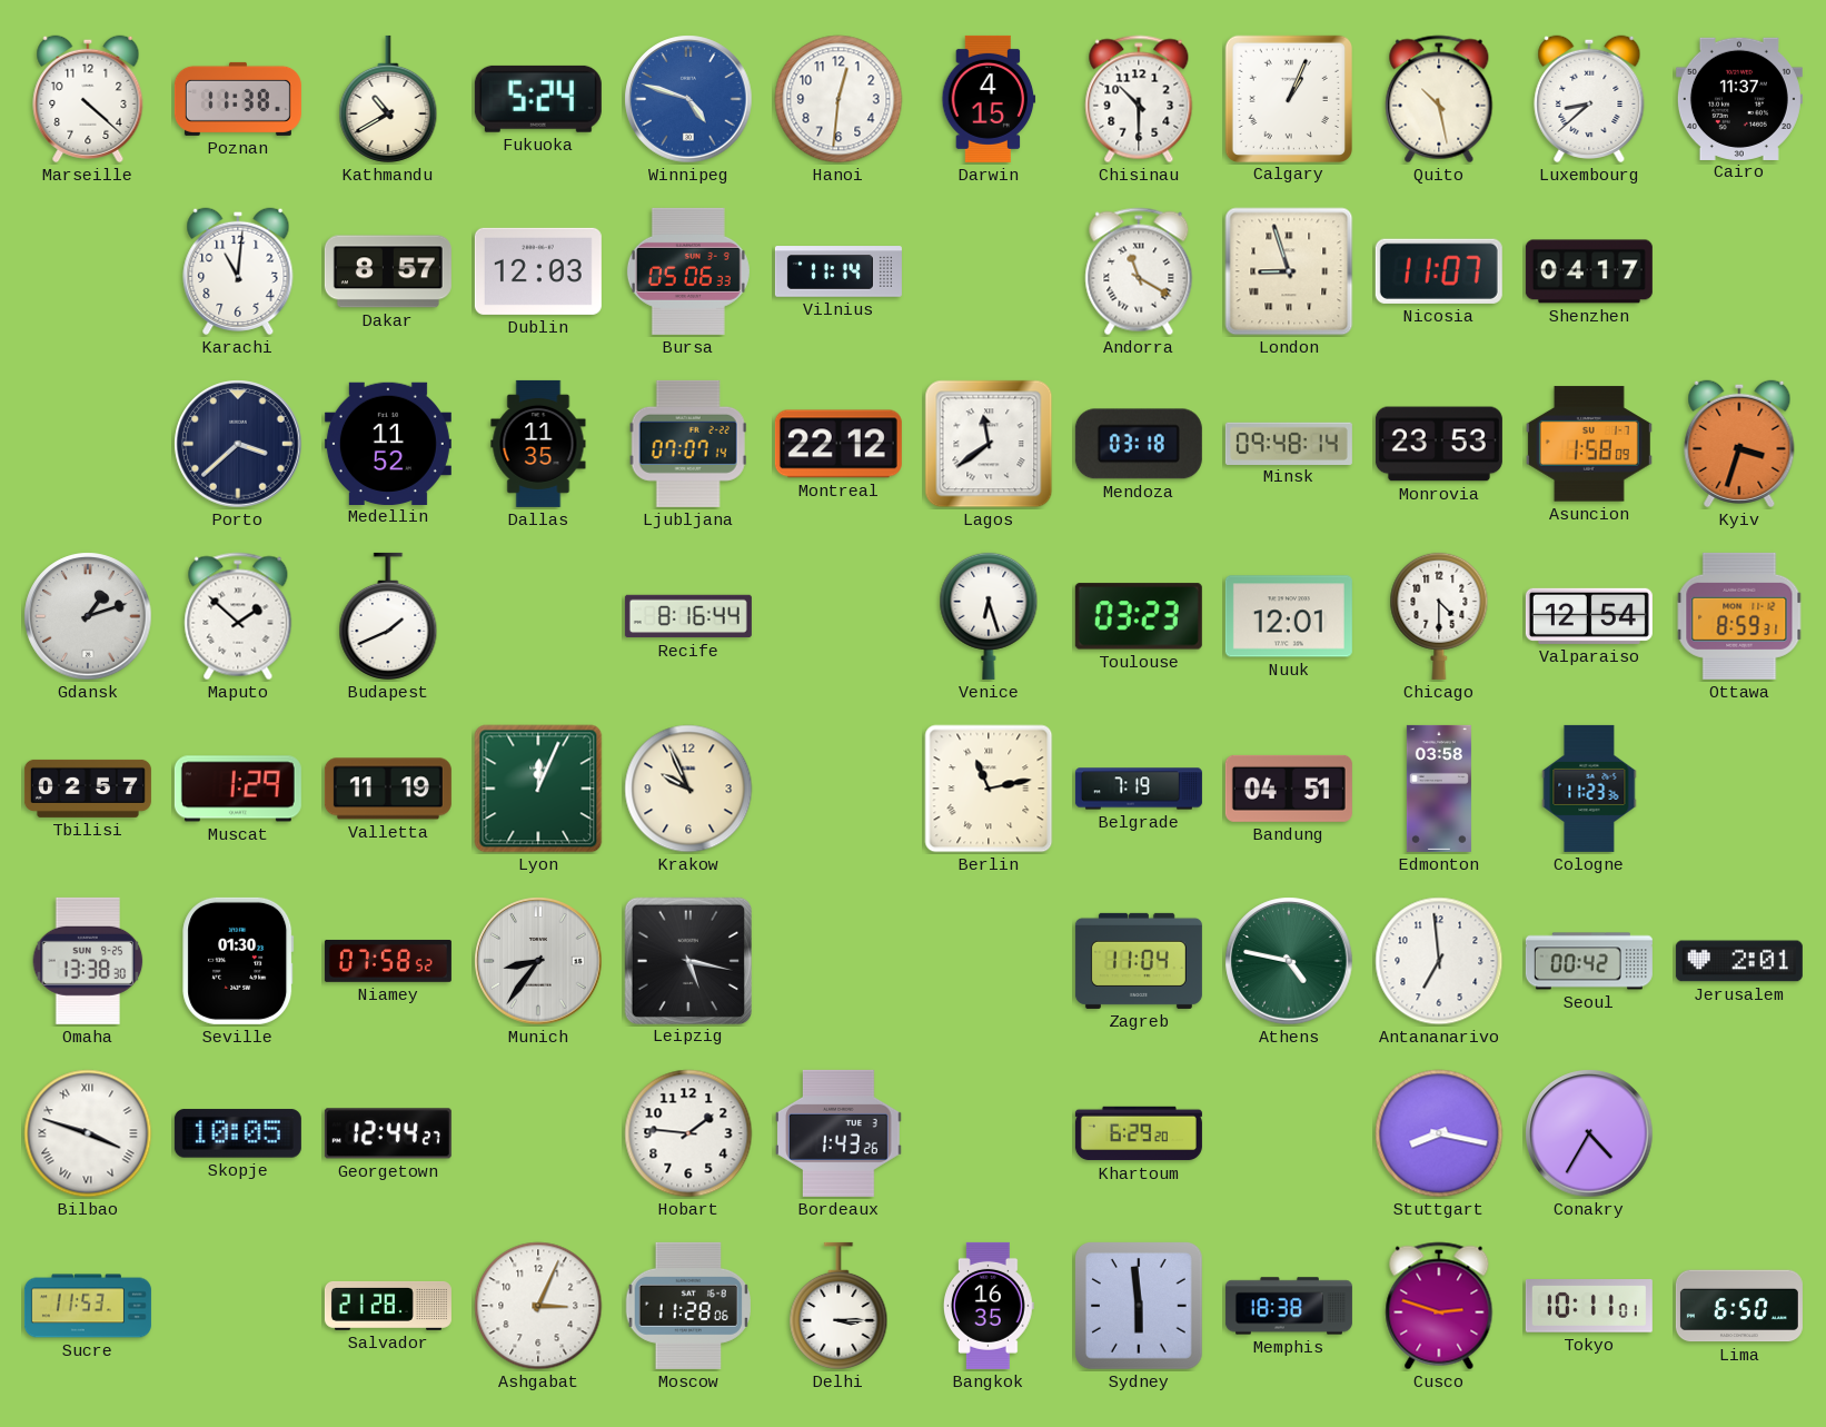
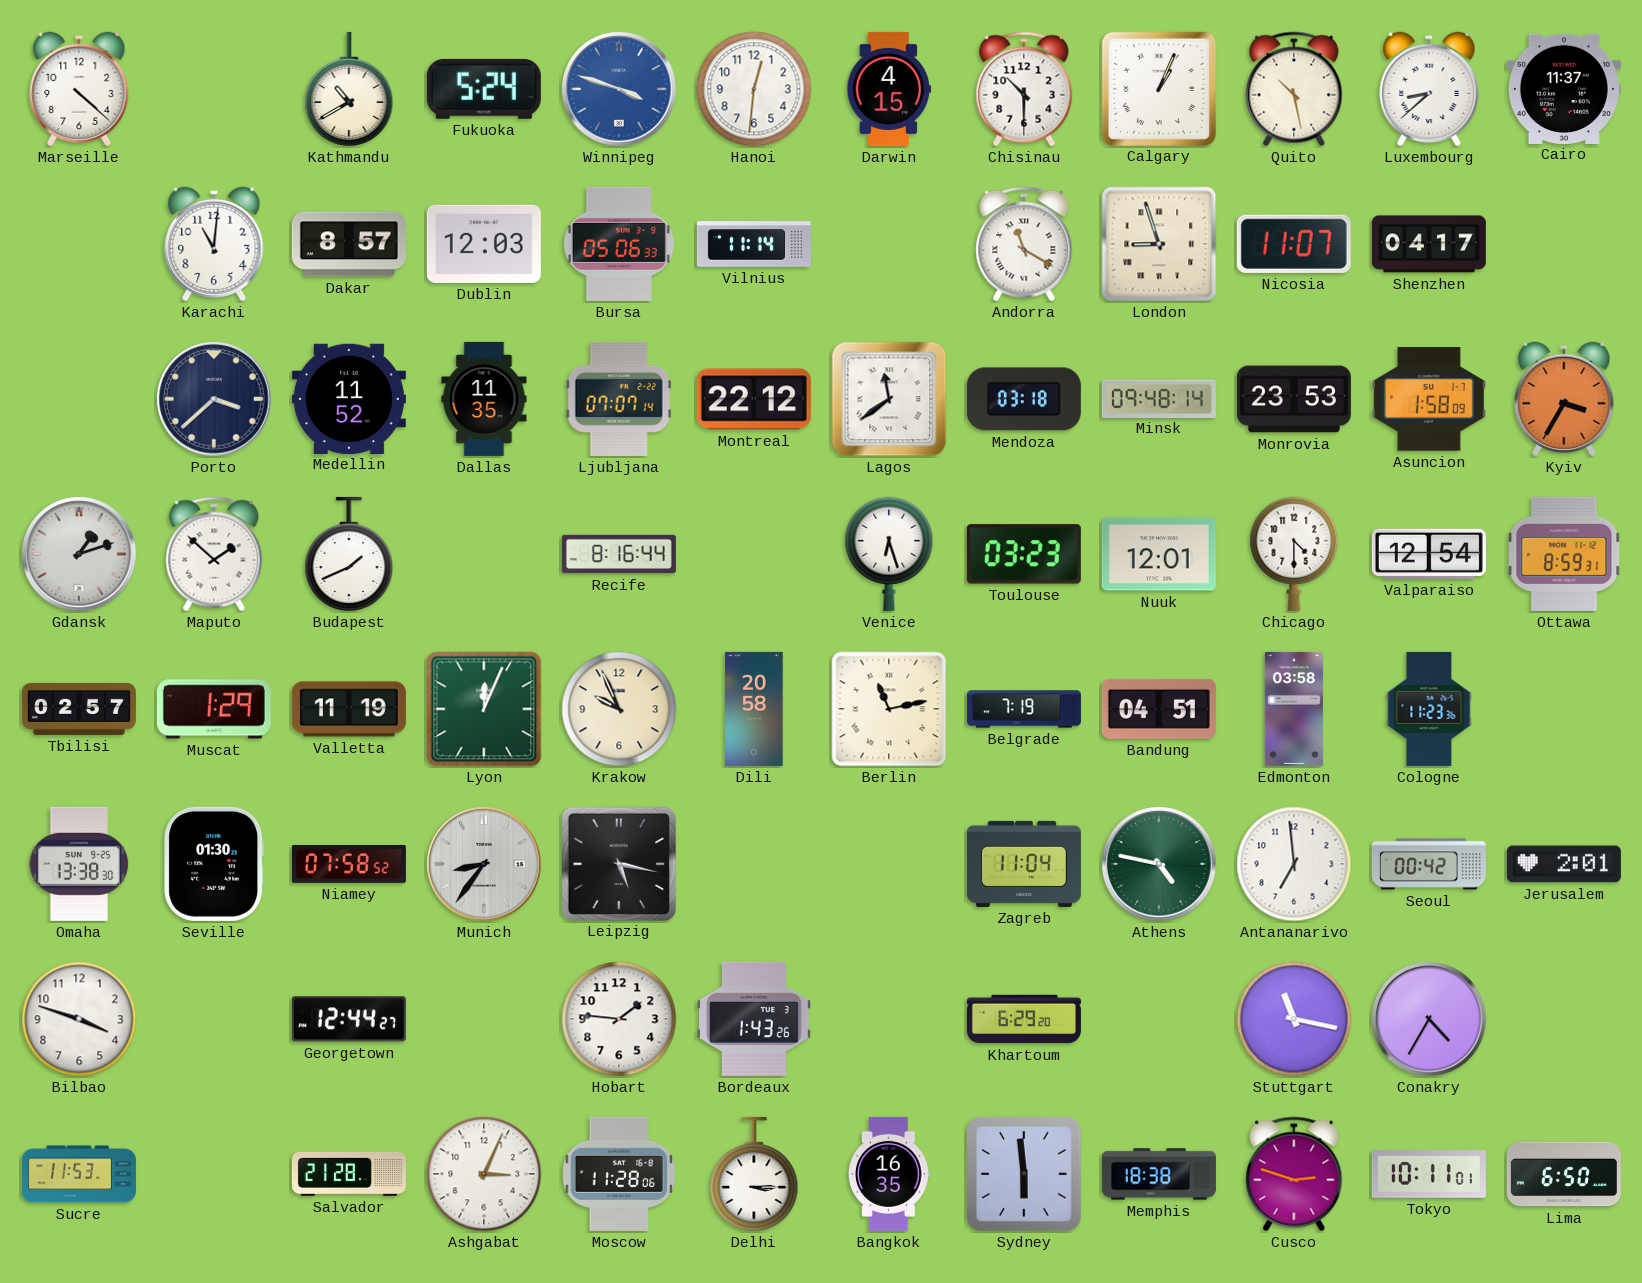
Poznan: 11:38 -> none
Winnipeg: 4:48 -> 3:48
Kyiv: 3:33 -> 3:35
Dili: none -> 20:58
Bilbao numerals: Roman -> Arabic
Skopje: 10:05 -> none
Stuttgart: 8:17 -> 11:17
